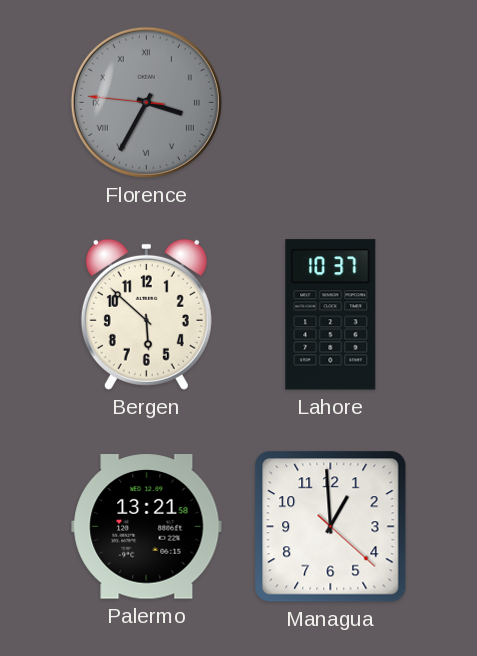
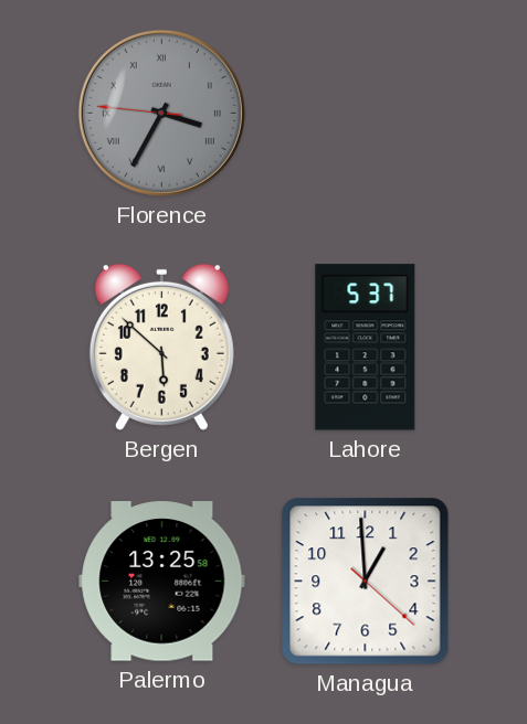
Lahore: 10:37 -> 5:37
Palermo: 13:21 -> 13:25
